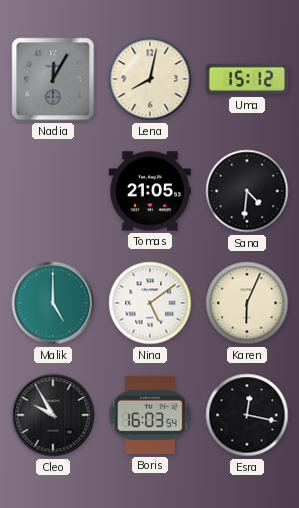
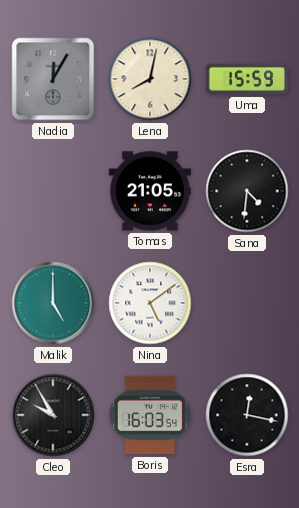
Uma: 15:12 -> 15:59
Karen: 6:04 -> none
